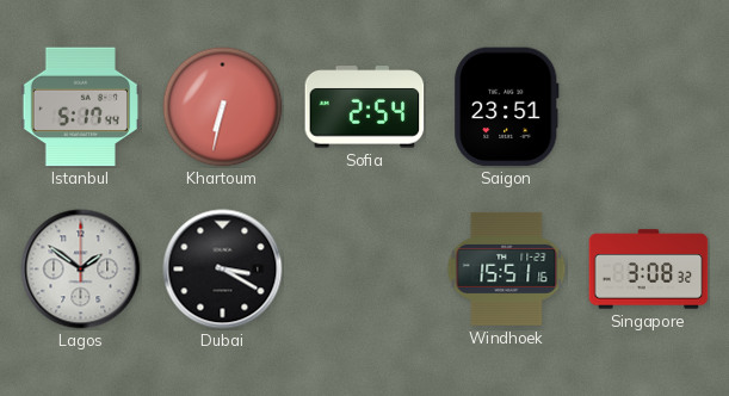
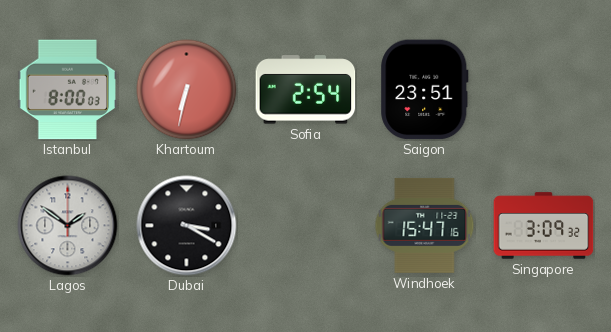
Istanbul: 5:17 -> 8:00
Windhoek: 15:51 -> 15:47
Singapore: 3:08 -> 3:09
